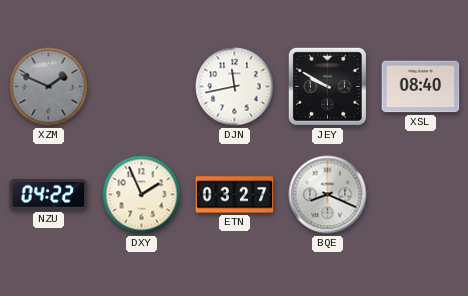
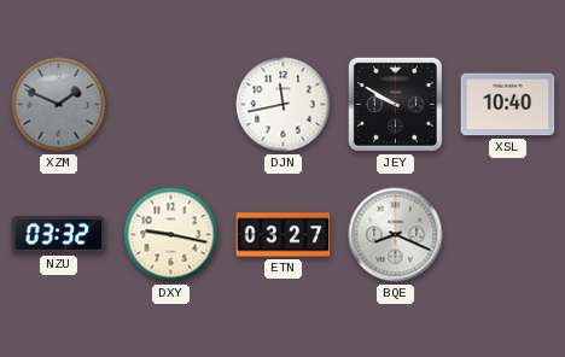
XSL: 08:40 -> 10:40
NZU: 04:22 -> 03:32
DXY: 1:56 -> 9:17
